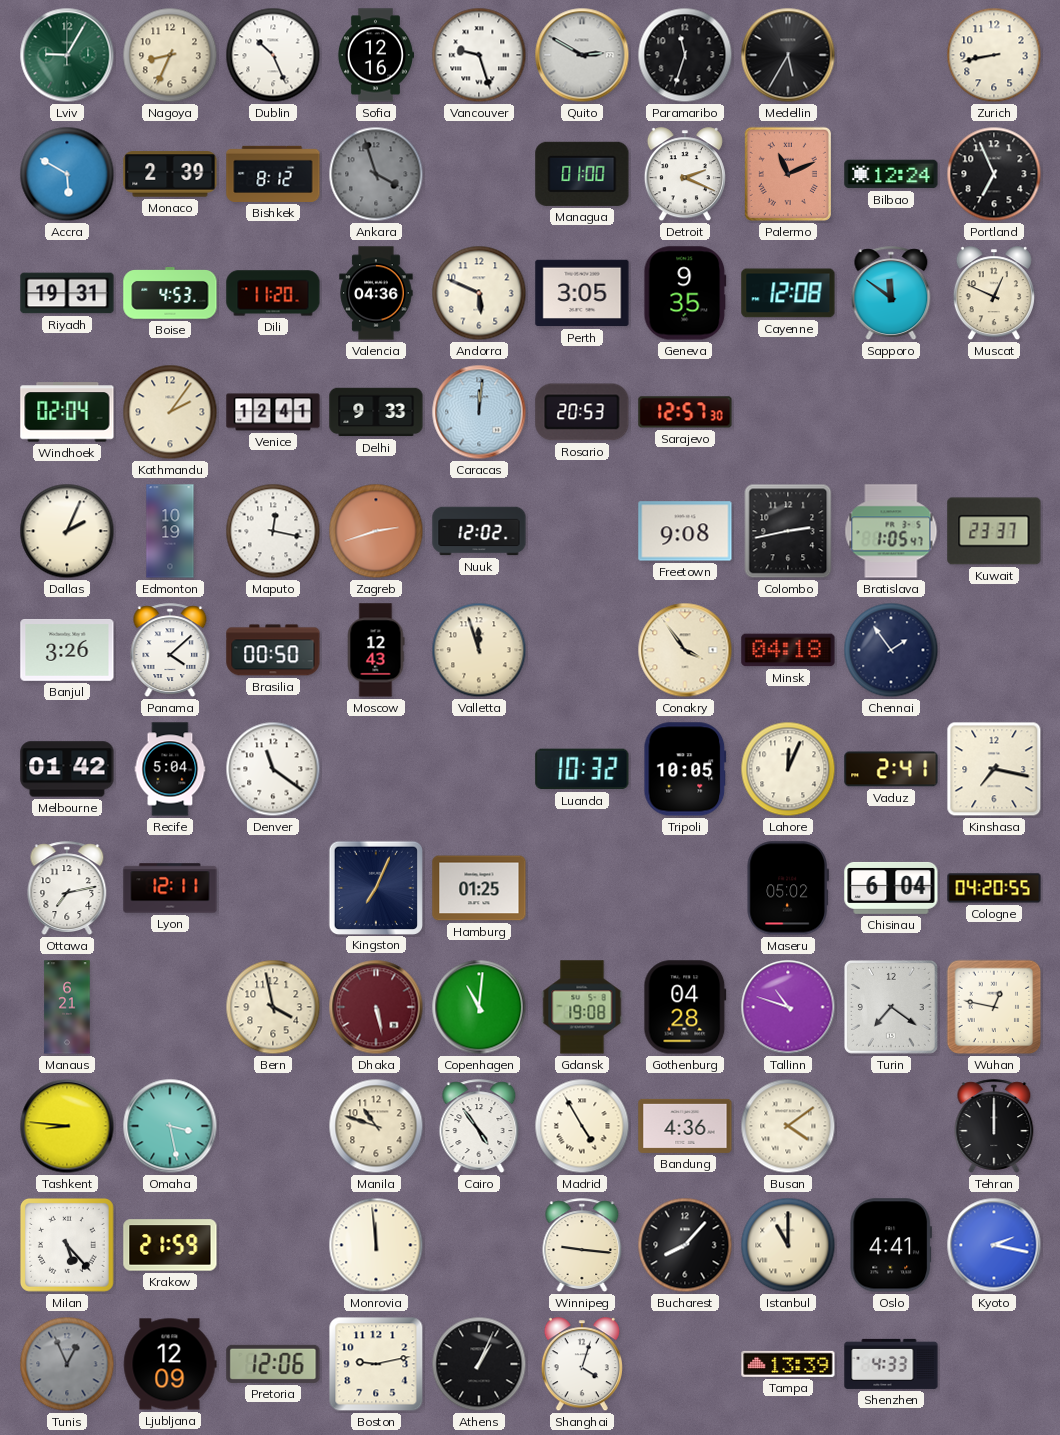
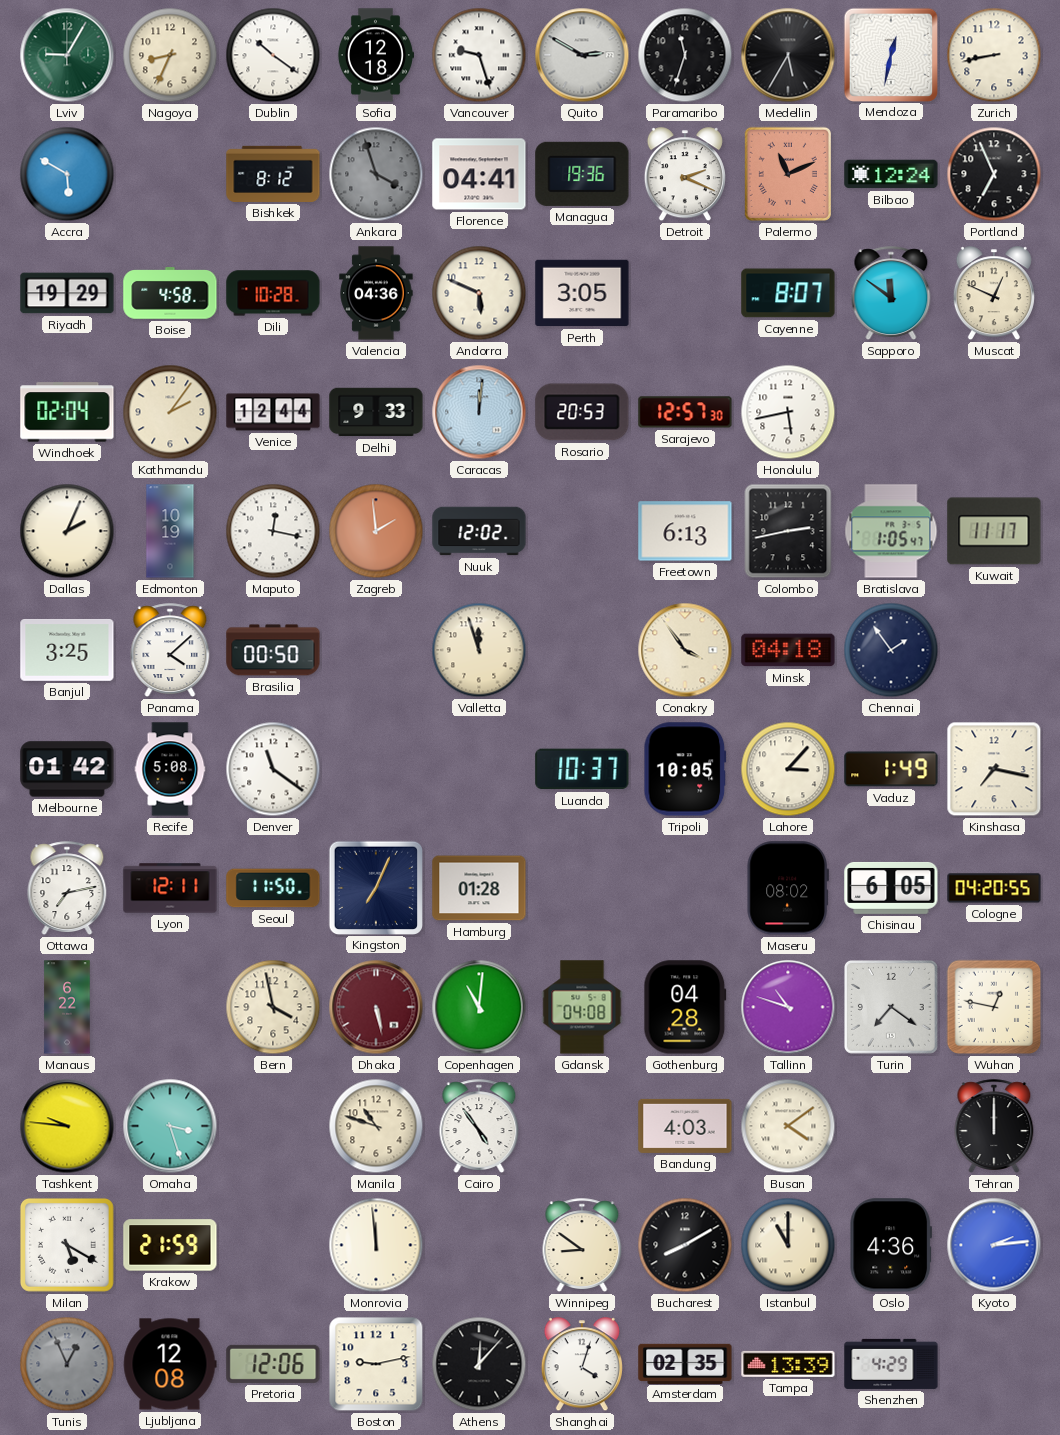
Dublin: 10:26 -> 10:21
Sofia: 12:16 -> 12:18
Mendoza: none -> 12:32
Monaco: 2:39 -> none
Florence: none -> 04:41
Managua: 01:00 -> 19:36
Riyadh: 19:31 -> 19:29
Boise: 4:53 -> 4:58
Dili: 11:20 -> 10:28
Geneva: 9:35 -> none
Cayenne: 12:08 -> 8:07
Venice: 12:41 -> 12:44
Honolulu: none -> 5:43
Zagreb: 2:42 -> 1:59
Freetown: 9:08 -> 6:13
Kuwait: 23:37 -> 11:17
Banjul: 3:26 -> 3:25
Moscow: 12:43 -> none
Recife: 5:04 -> 5:08
Luanda: 10:32 -> 10:37
Lahore: 12:04 -> 3:07
Vaduz: 2:41 -> 1:49
Seoul: none -> 11:50
Hamburg: 01:25 -> 01:28
Maseru: 05:02 -> 08:02
Chisinau: 6:04 -> 6:05
Manaus: 6:21 -> 6:22
Gdansk: 19:08 -> 04:08
Tashkent: 8:46 -> 9:46
Omaha: 3:28 -> 3:27
Madrid: 4:55 -> none
Bandung: 4:36 -> 4:03
Milan: 5:23 -> 5:20
Winnipeg: 9:16 -> 8:51
Bucharest: 8:07 -> 8:10
Oslo: 4:41 -> 4:36
Kyoto: 2:17 -> 2:14
Ljubljana: 12:09 -> 12:08
Athens: 1:04 -> 12:07
Amsterdam: none -> 02:35
Shenzhen: 4:33 -> 4:29
